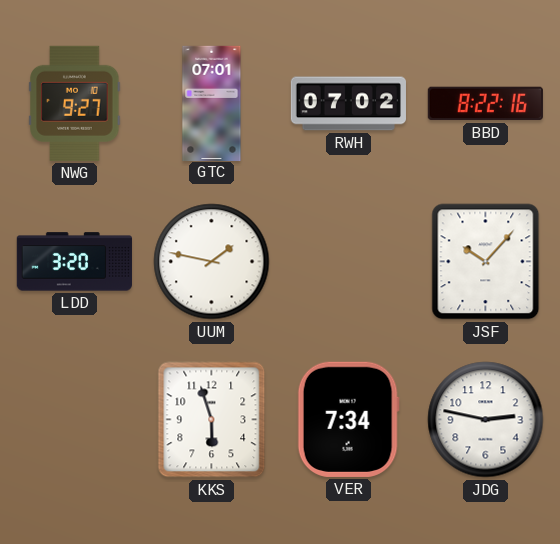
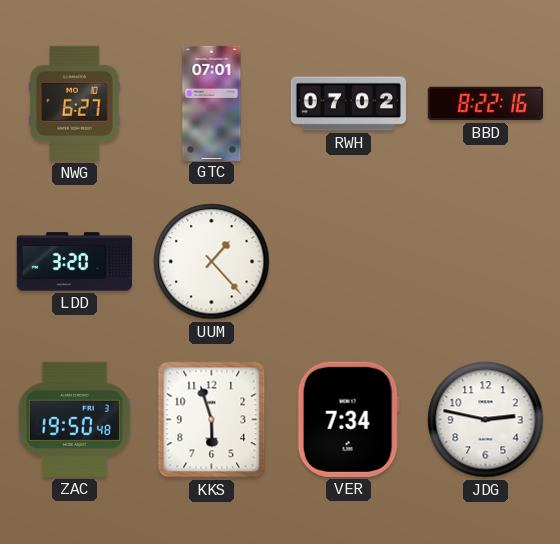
NWG: 9:27 -> 6:27
UUM: 1:47 -> 1:23
JSF: 10:07 -> none
ZAC: none -> 19:50
